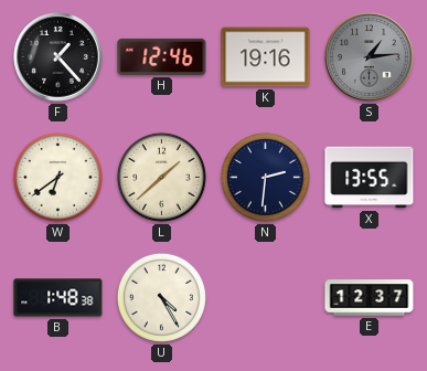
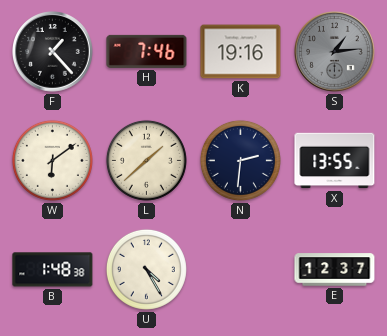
H: 12:46 -> 7:46
W: 6:39 -> 6:09
